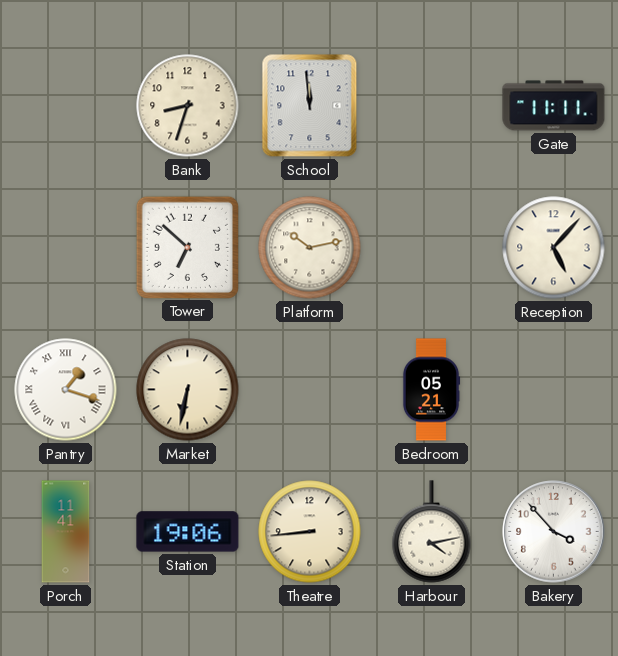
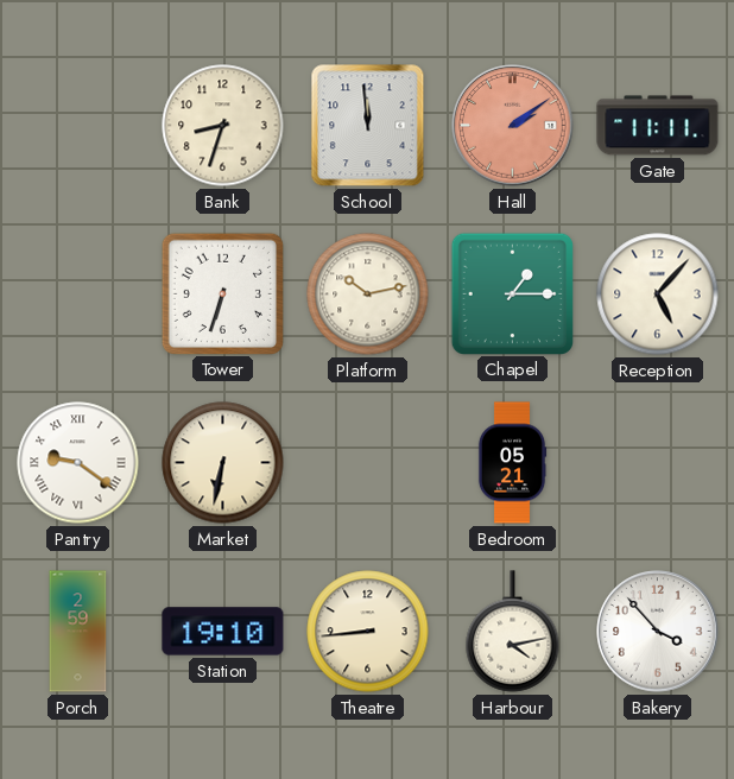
Hall: none -> 2:09
Tower: 6:52 -> 6:33
Chapel: none -> 1:15
Pantry: 1:18 -> 9:21
Porch: 11:41 -> 2:59
Station: 19:06 -> 19:10
